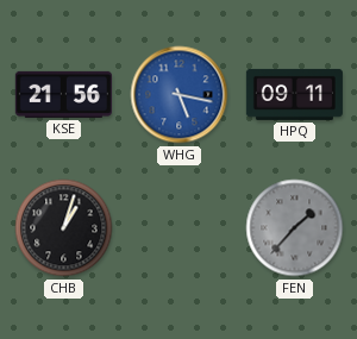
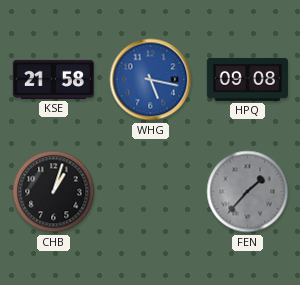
KSE: 21:56 -> 21:58
HPQ: 09:11 -> 09:08
